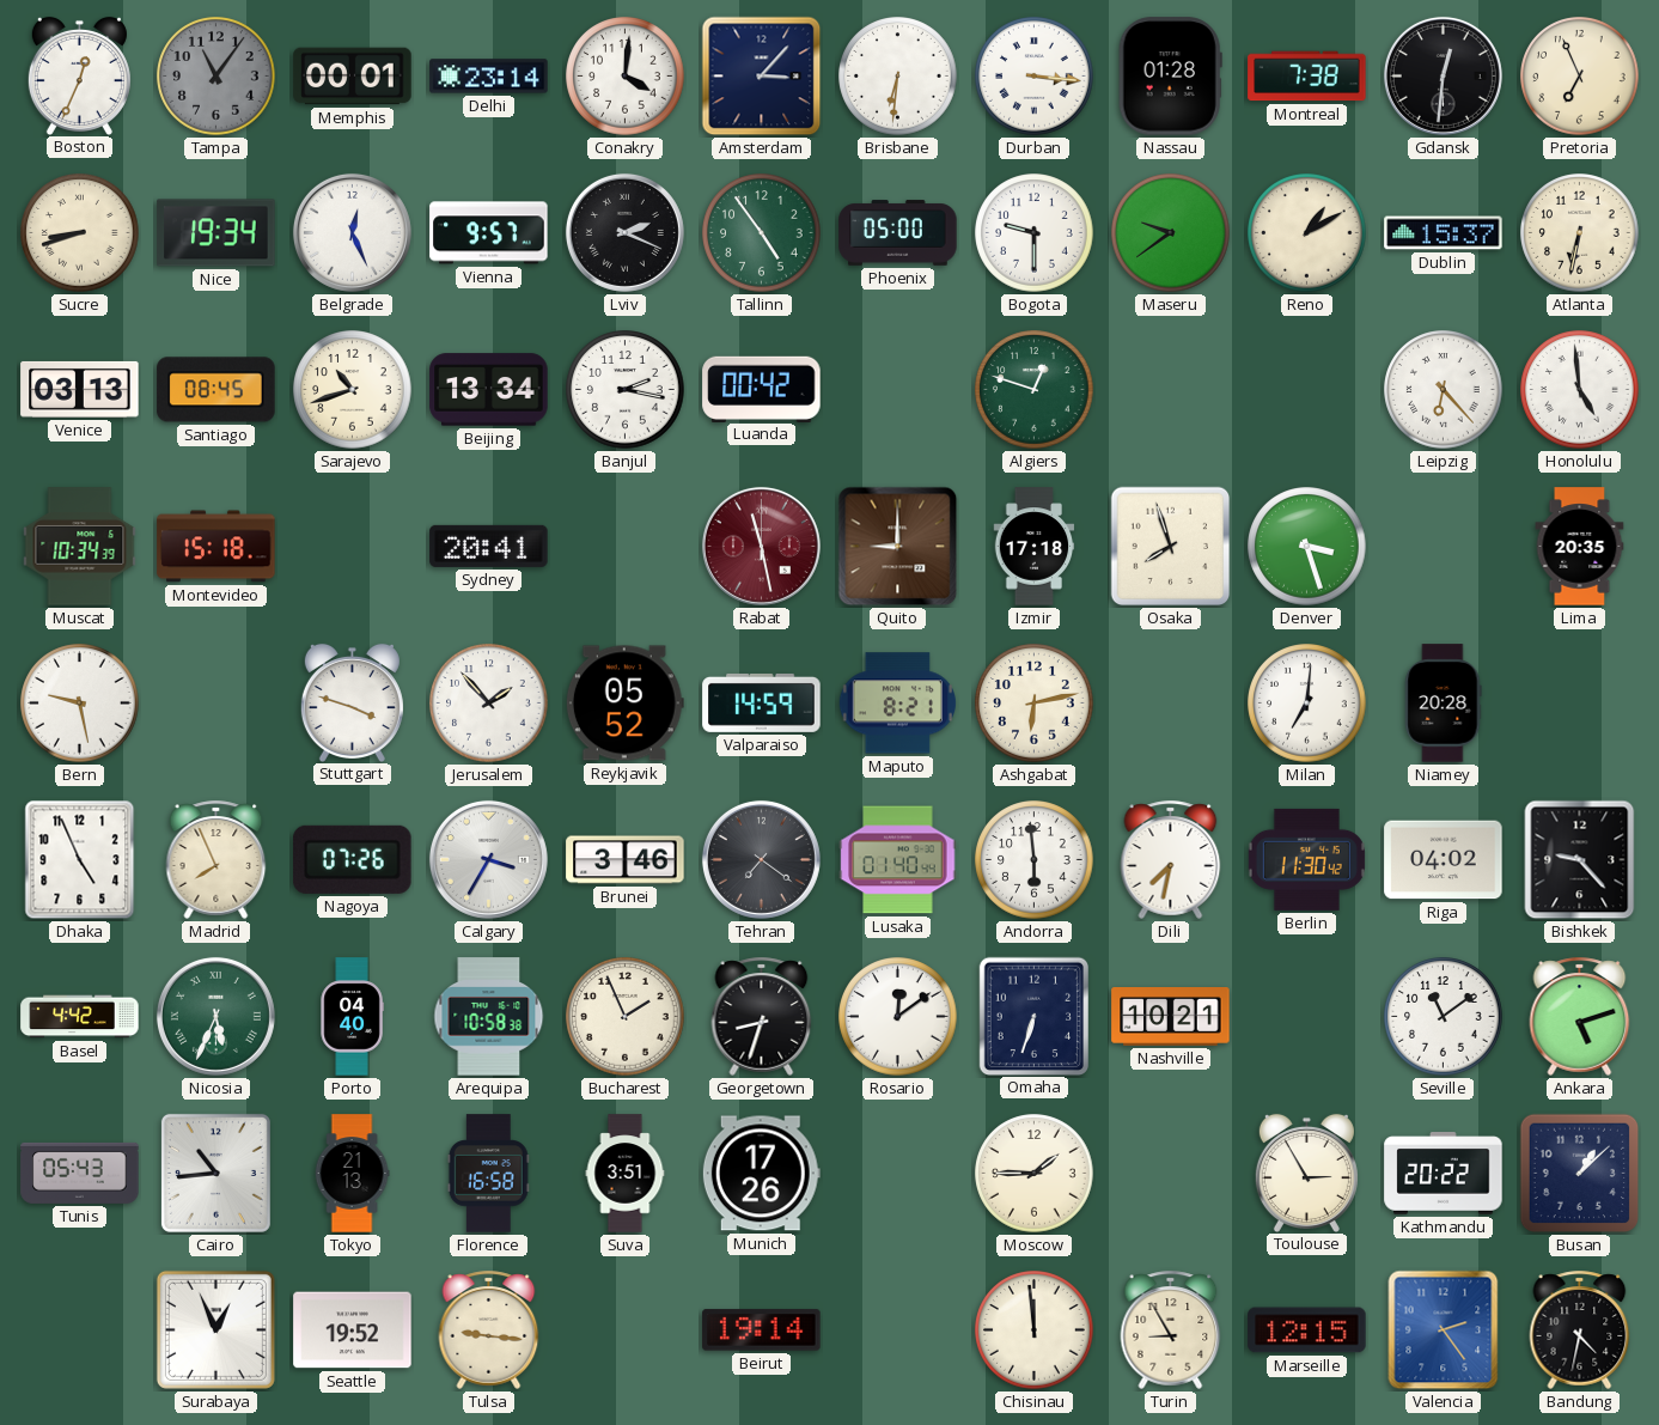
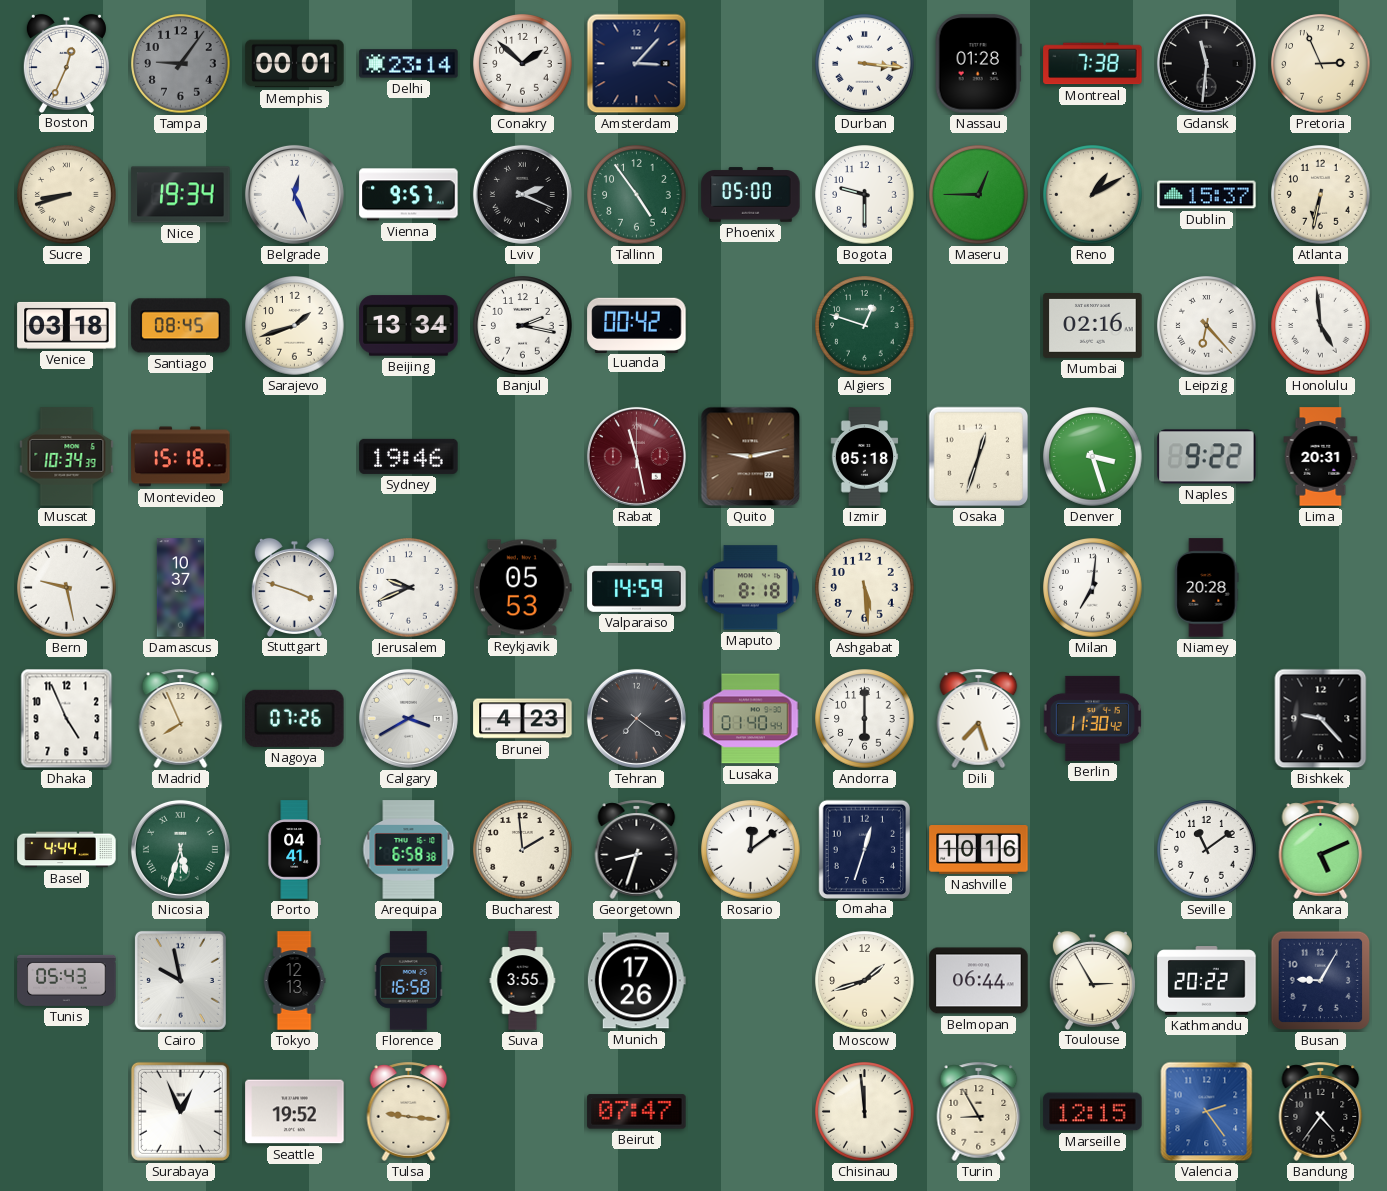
Tampa: 11:06 -> 9:06
Conakry: 4:01 -> 1:52
Brisbane: 6:31 -> none
Gdansk: 12:31 -> 11:31
Pretoria: 6:56 -> 2:56
Maseru: 9:39 -> 12:45
Venice: 03:13 -> 03:18
Sarajevo: 10:42 -> 1:42
Mumbai: none -> 02:16
Sydney: 20:41 -> 19:46
Quito: 9:00 -> 9:13
Izmir: 17:18 -> 05:18
Osaka: 7:57 -> 12:33
Naples: none -> 9:22
Lima: 20:35 -> 20:31
Damascus: none -> 10:37
Jerusalem: 1:53 -> 9:41
Reykjavik: 05:52 -> 05:53
Maputo: 8:21 -> 8:18
Ashgabat: 6:13 -> 5:29
Calgary: 3:35 -> 3:40
Brunei: 3:46 -> 4:23
Andorra: 5:59 -> 6:00
Dili: 7:32 -> 7:27
Riga: 04:02 -> none
Basel: 4:42 -> 4:44
Nicosia: 5:34 -> 5:33
Porto: 04:40 -> 04:41
Arequipa: 10:58 -> 6:58
Bucharest: 1:56 -> 1:59
Omaha: 6:33 -> 12:33
Nashville: 10:21 -> 10:16
Ankara: 5:12 -> 5:11
Cairo: 10:44 -> 9:58
Tokyo: 21:13 -> 12:13
Suva: 3:51 -> 3:55
Moscow: 1:45 -> 1:42
Belmopan: none -> 06:44
Busan: 1:08 -> 9:05
Beirut: 19:14 -> 07:47
Bandung: 4:32 -> 4:36
